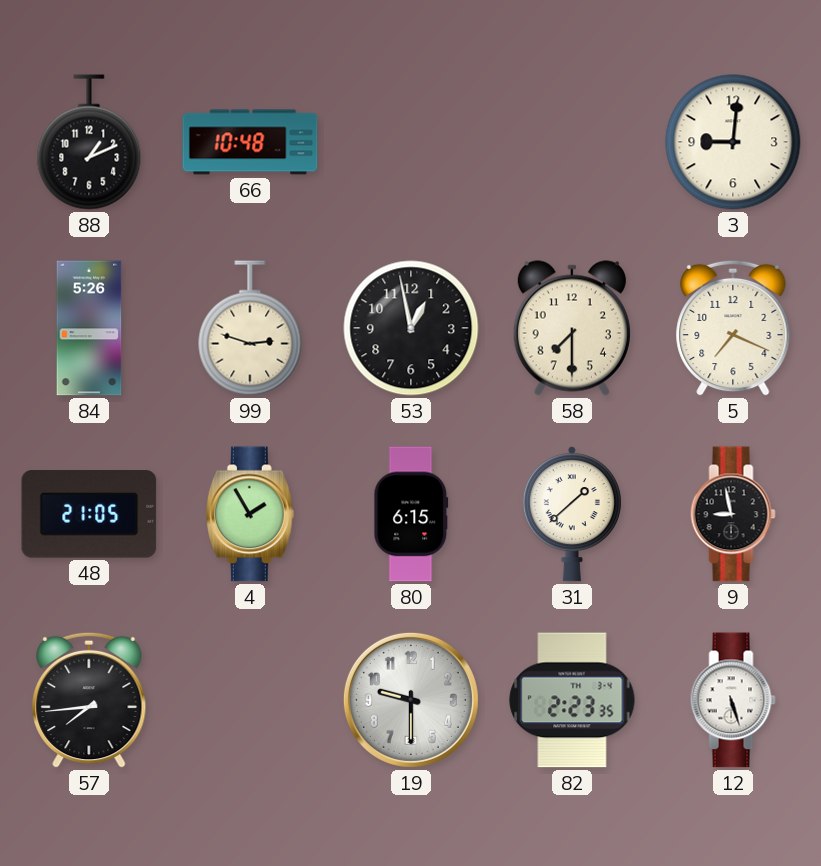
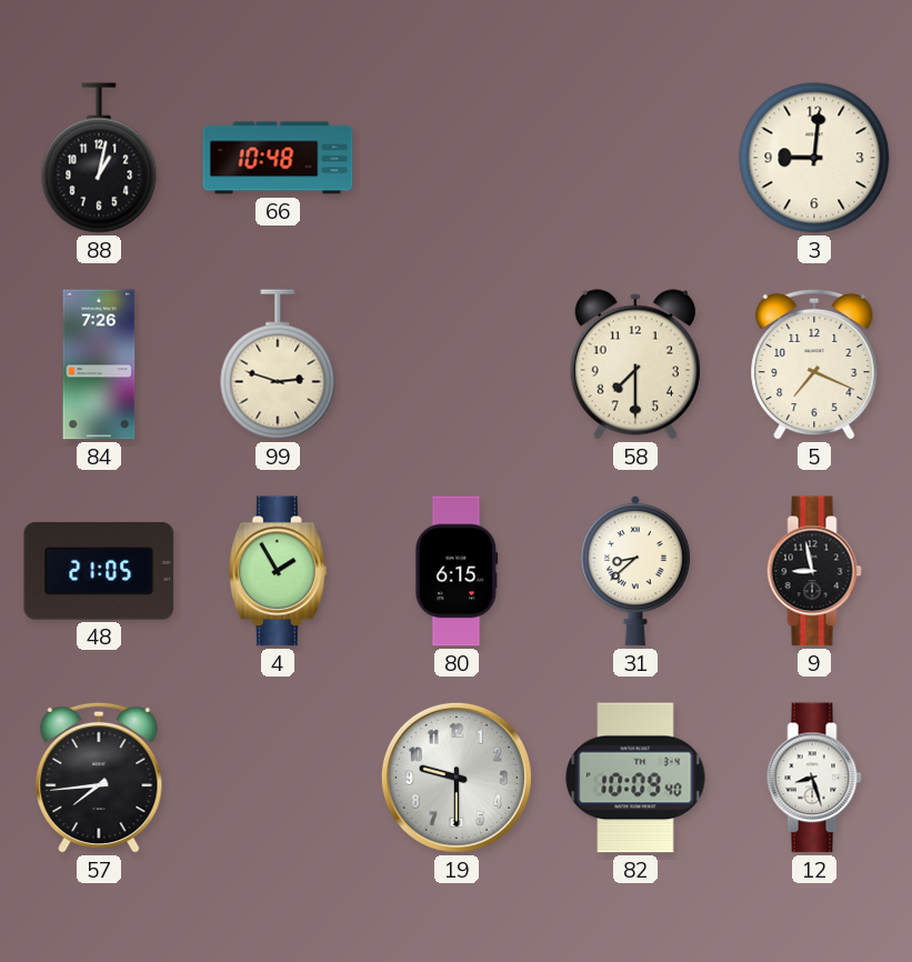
88: 1:11 -> 1:02
84: 5:26 -> 7:26
53: 12:58 -> none
31: 1:38 -> 8:38
82: 2:23 -> 10:09
12: 5:27 -> 8:27
